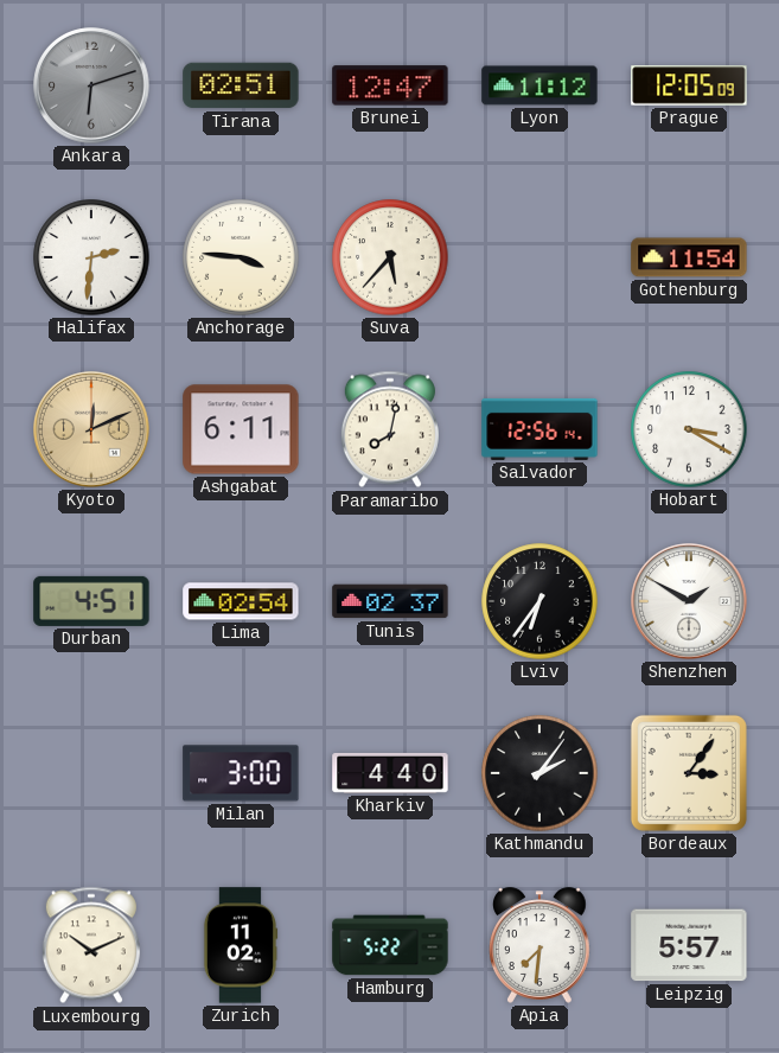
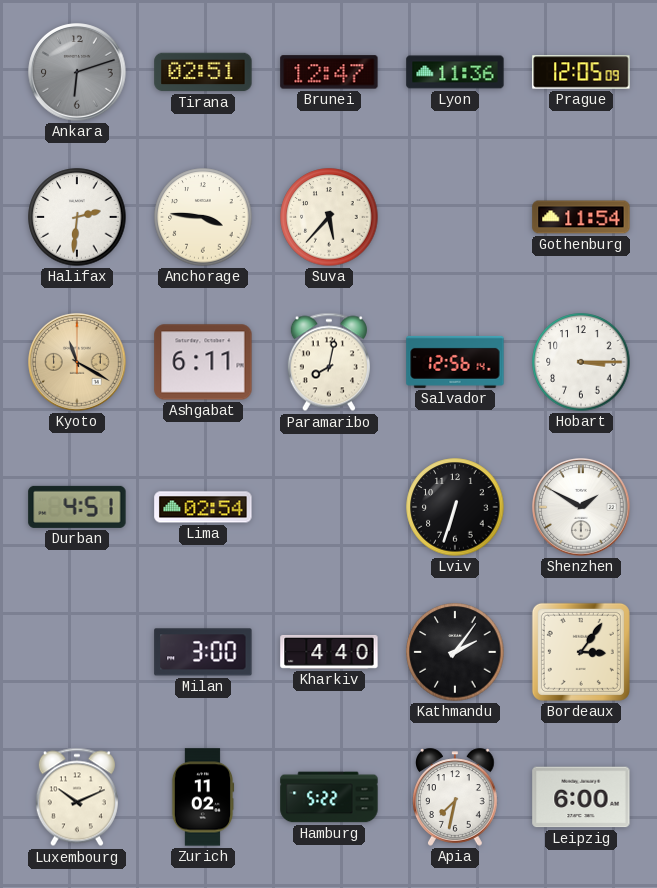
Lyon: 11:12 -> 11:36
Kyoto: 12:11 -> 11:20
Hobart: 3:20 -> 3:15
Tunis: 02:37 -> none
Lviv: 6:36 -> 6:33
Apia: 7:31 -> 7:32
Leipzig: 5:57 -> 6:00
